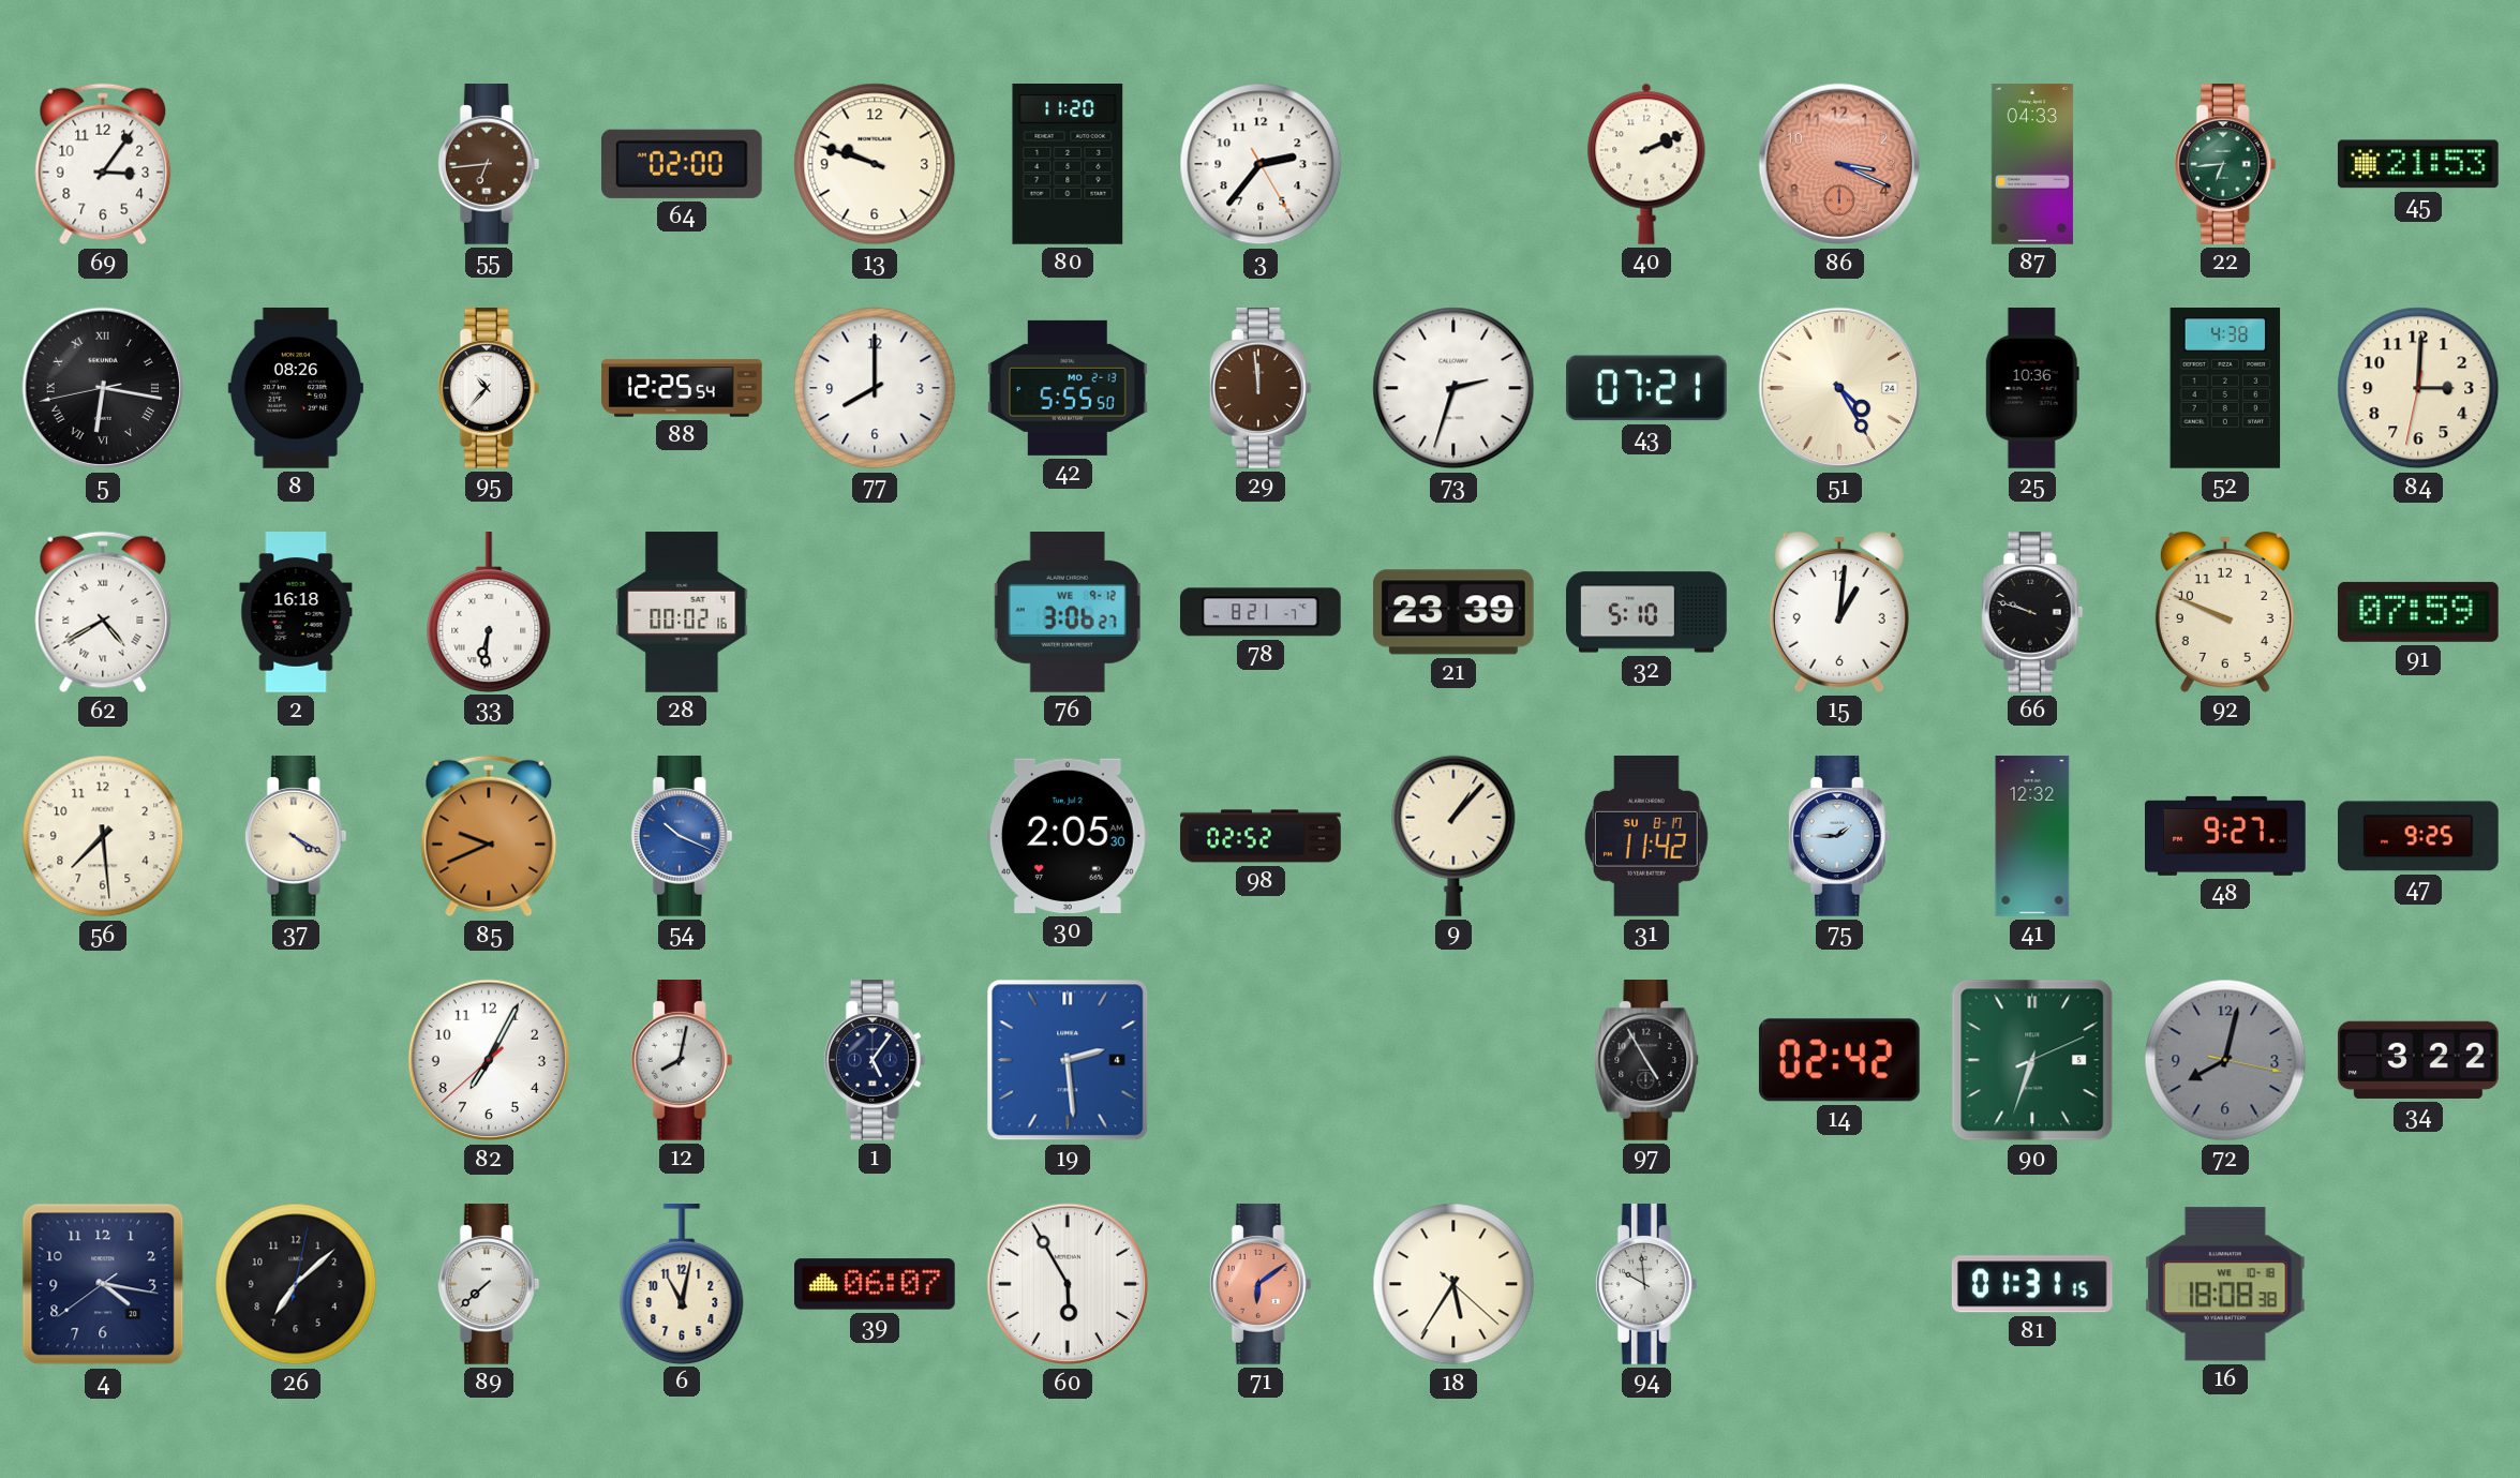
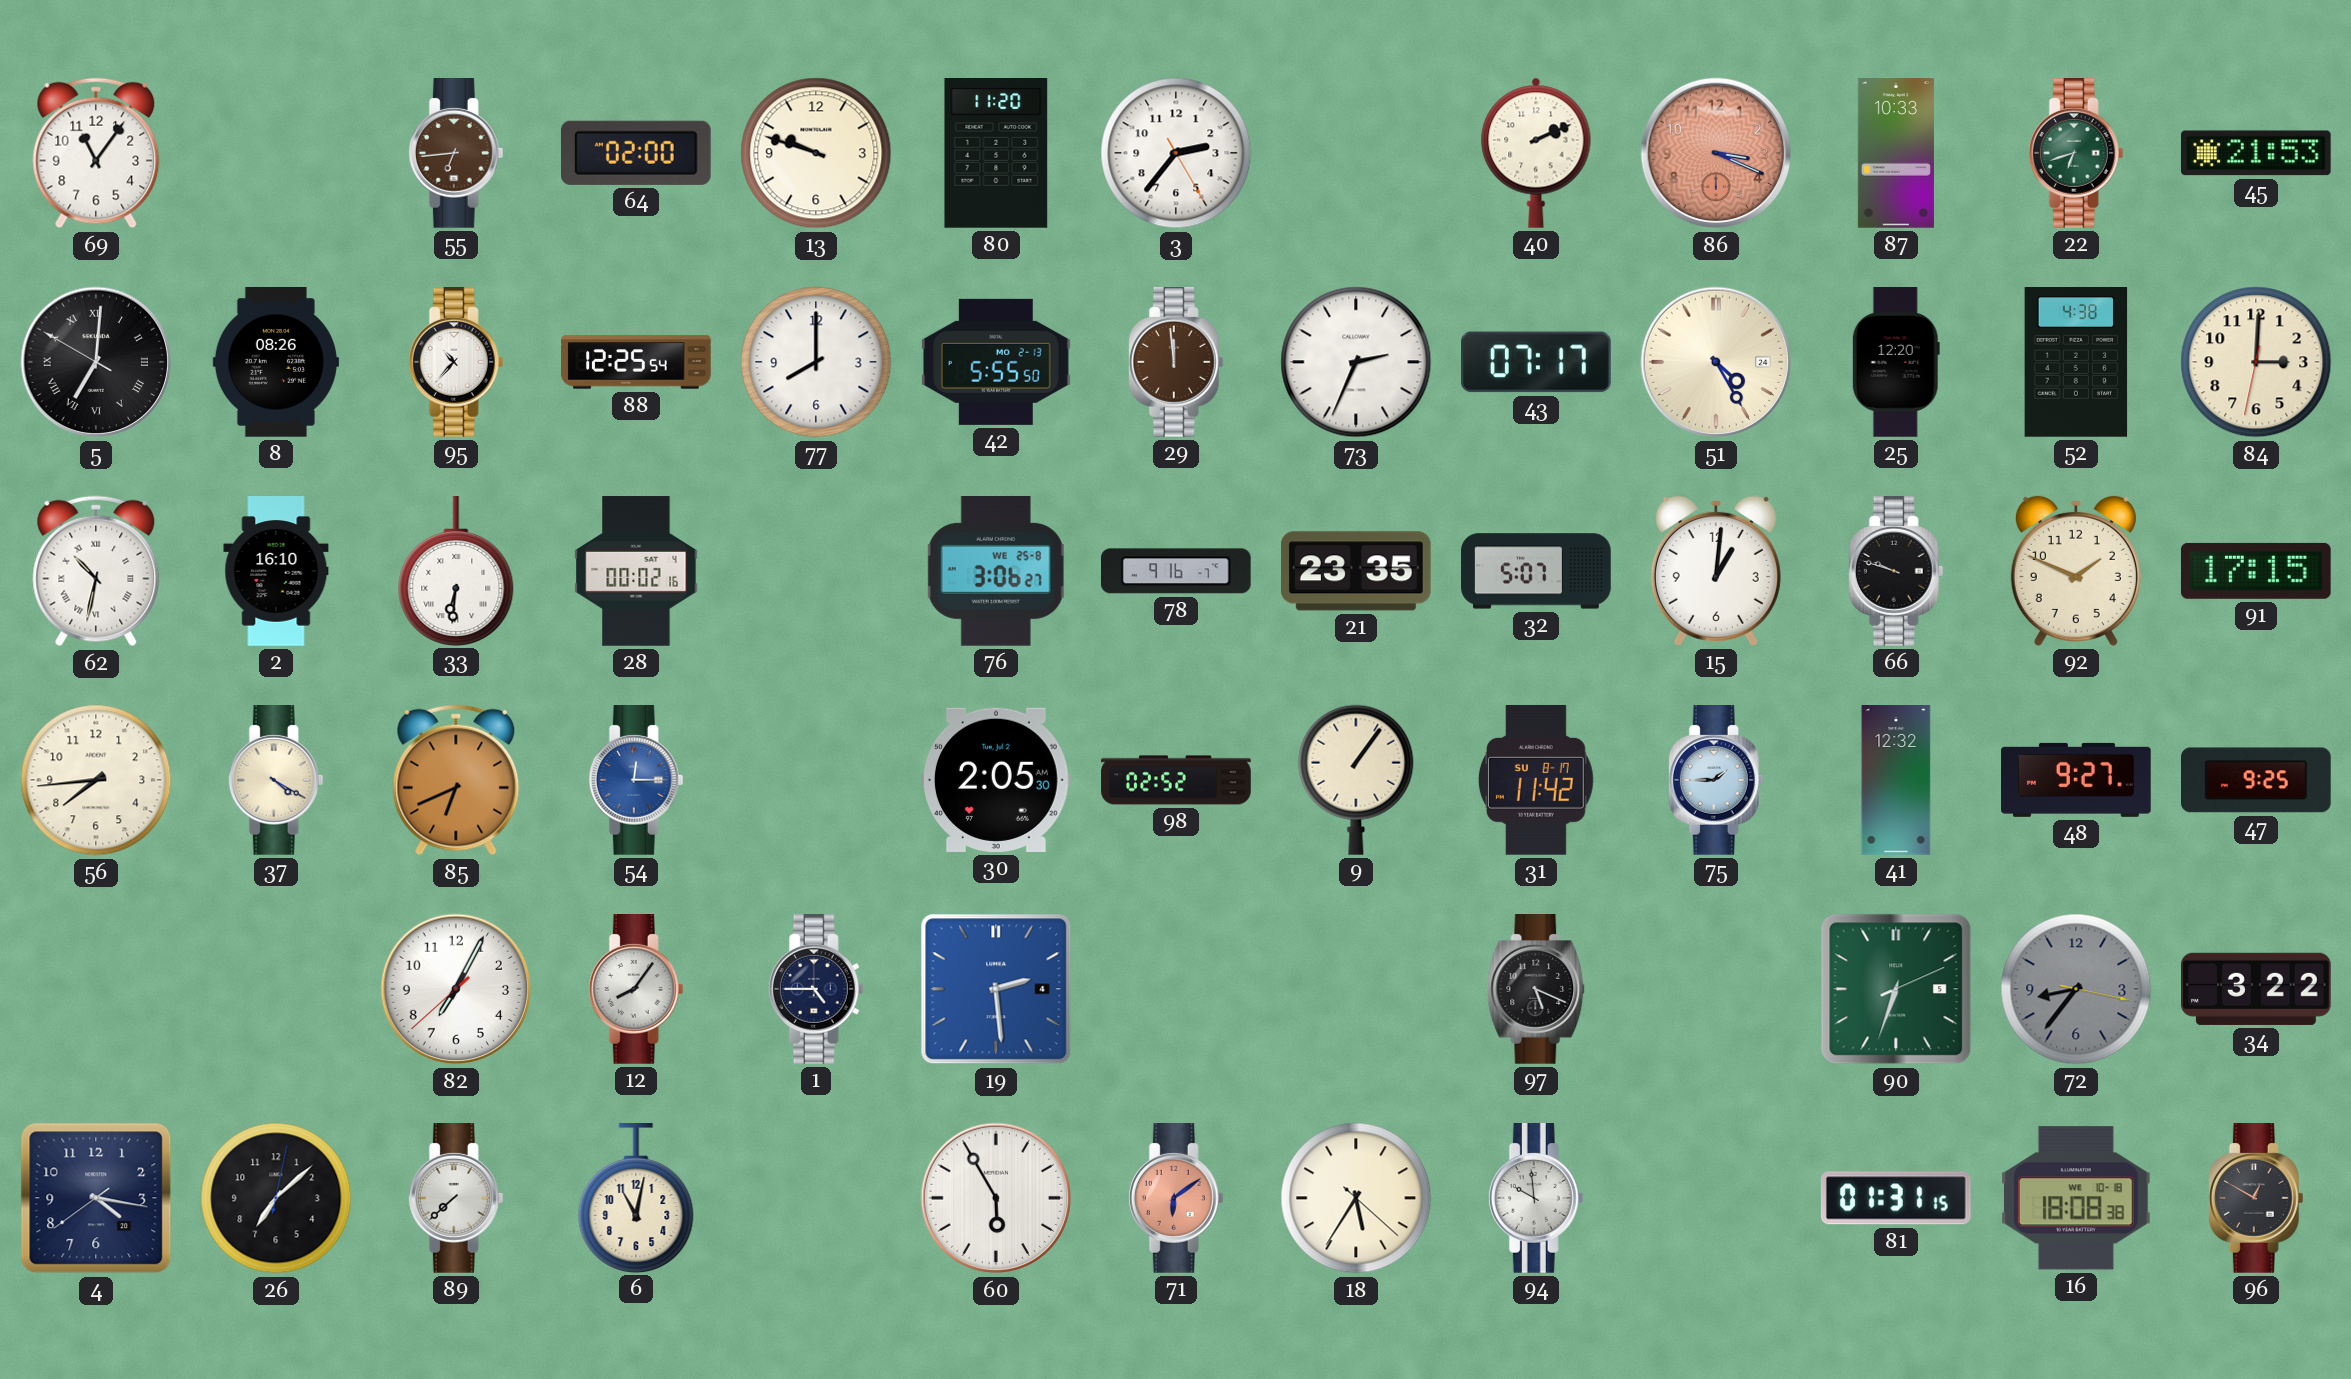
69: 3:06 -> 11:06
87: 04:33 -> 10:33
22: 6:44 -> 6:42
5: 6:16 -> 7:00
73: 2:33 -> 2:34
43: 07:21 -> 07:17
25: 10:36 -> 12:20
62: 4:40 -> 10:32
2: 16:18 -> 16:10
76 date: WE 9-12 -> WE 25-8
78: 8:21 -> 9:16
21: 23:39 -> 23:35
32: 5:10 -> 5:07
92: 9:49 -> 1:49
91: 07:59 -> 17:15
56: 7:29 -> 7:44
85: 9:41 -> 6:41
54: 10:19 -> 12:15
9: 1:07 -> 1:06
12: 8:02 -> 8:06
1: 5:06 -> 4:45
97: 4:55 -> 5:19
14: 02:42 -> none
72: 8:02 -> 8:36
39: 06:07 -> none
96: none -> 12:50
